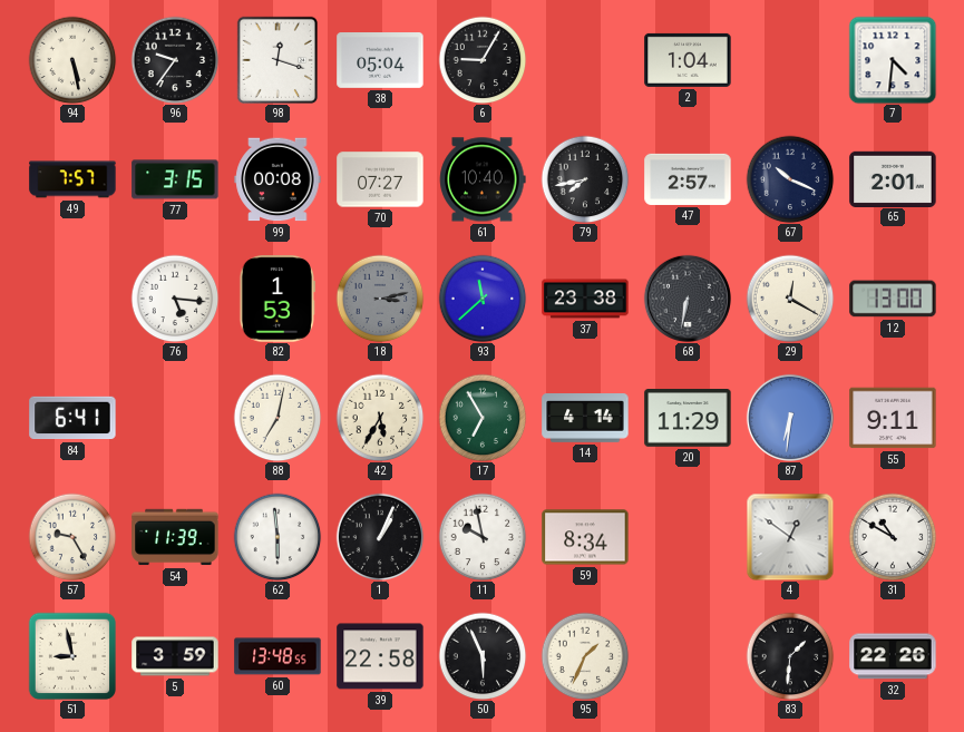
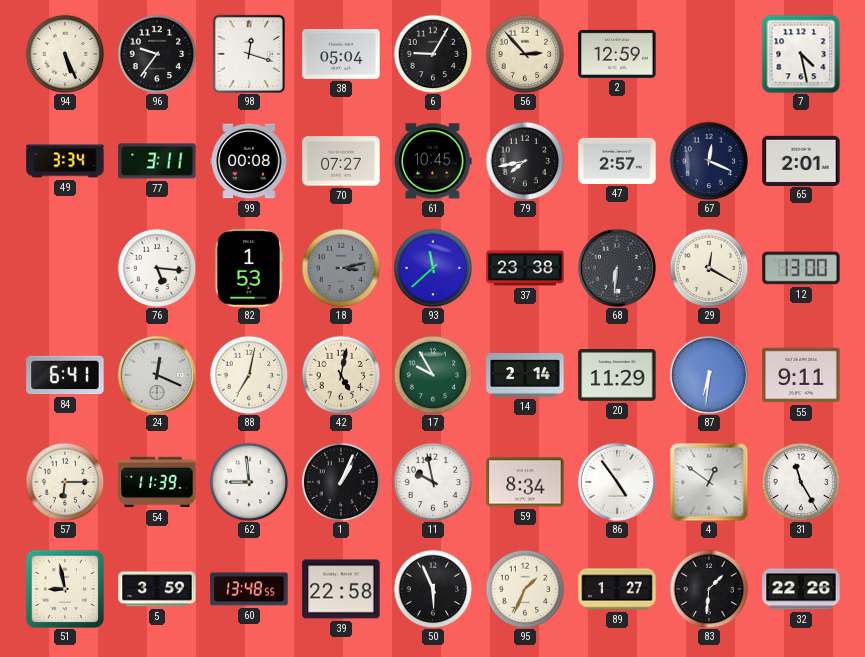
94: 5:28 -> 5:26
56: none -> 2:53
2: 1:04 -> 12:59
7: 4:31 -> 4:28
49: 7:57 -> 3:34
77: 3:15 -> 3:11
61: 10:40 -> 10:45
67: 10:19 -> 12:19
68: 6:32 -> 6:31
24: none -> 12:19
42: 5:35 -> 5:02
17: 6:55 -> 9:55
14: 4:14 -> 2:14
57: 9:25 -> 6:15
62: 5:59 -> 8:59
86: none -> 4:54
31: 10:50 -> 11:25
89: none -> 1:27
